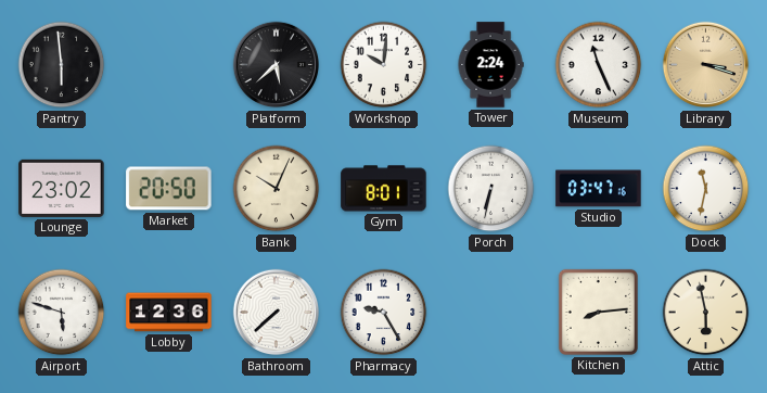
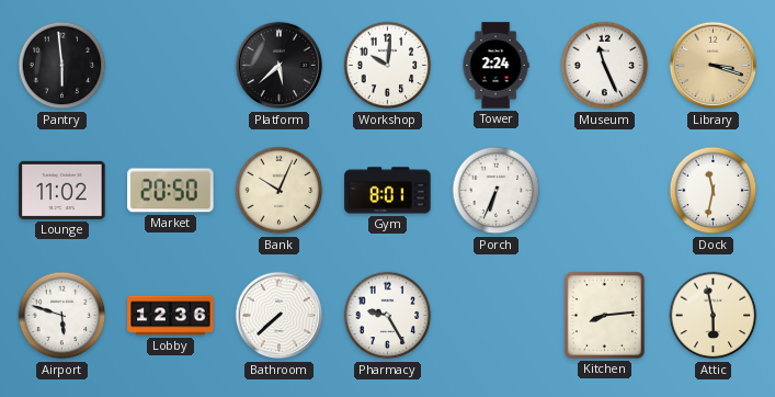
Lounge: 23:02 -> 11:02
Porch: 6:32 -> 6:34
Studio: 03:47 -> none
